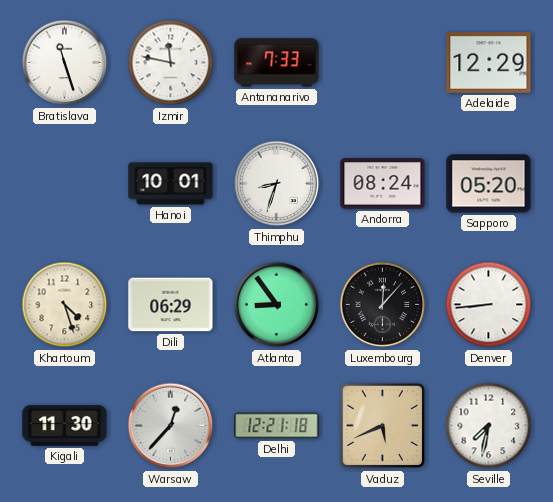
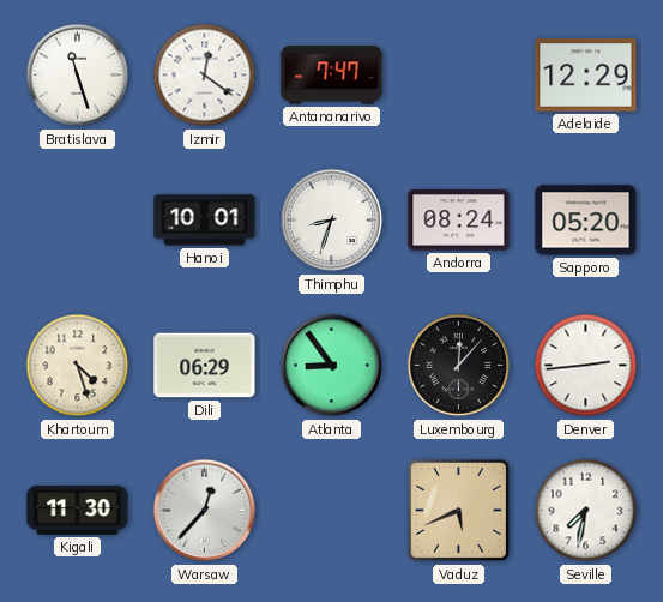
Izmir: 11:47 -> 12:21
Antananarivo: 7:33 -> 7:47
Denver: 8:44 -> 2:44
Delhi: 12:21 -> none
